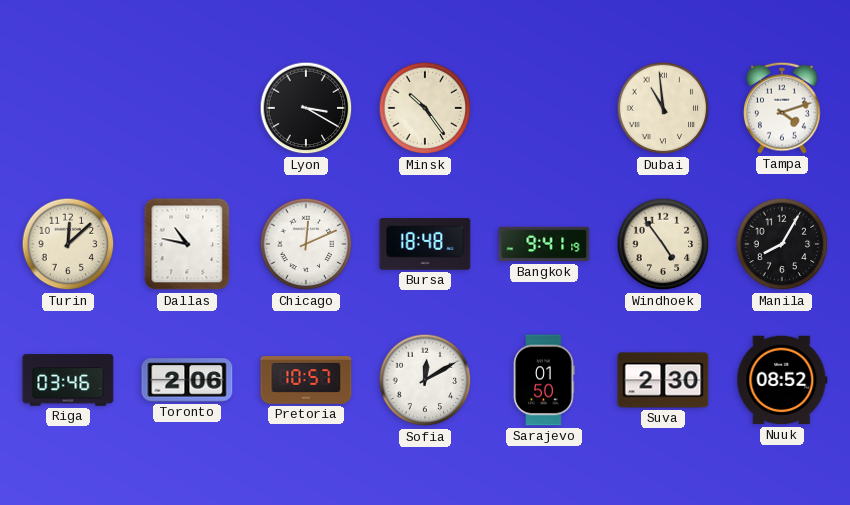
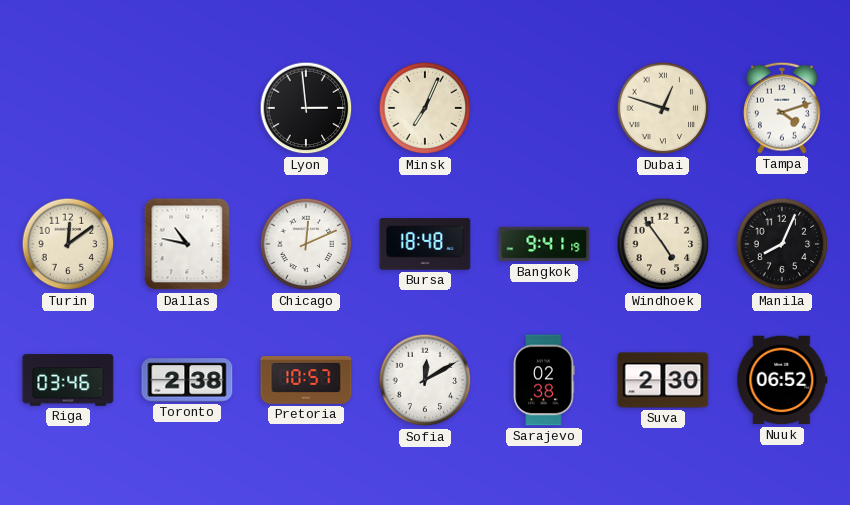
Lyon: 3:20 -> 2:59
Minsk: 10:24 -> 7:04
Dubai: 10:59 -> 12:48
Turin: 12:08 -> 12:09
Manila: 8:05 -> 8:04
Toronto: 2:06 -> 2:38
Sarajevo: 01:50 -> 02:38
Nuuk: 08:52 -> 06:52
